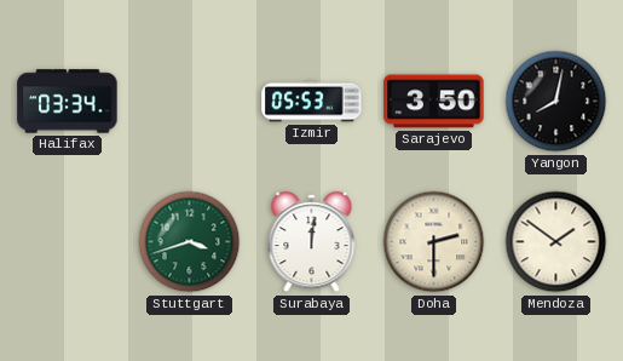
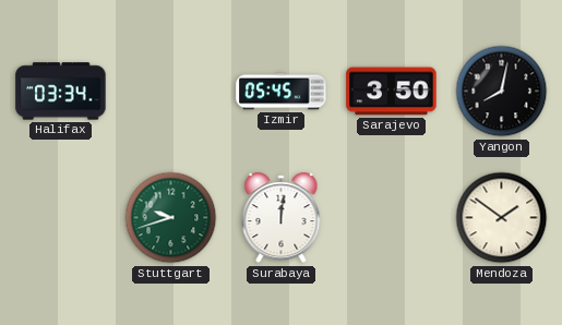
Izmir: 05:53 -> 05:45
Stuttgart: 3:42 -> 9:42
Doha: 2:30 -> none
